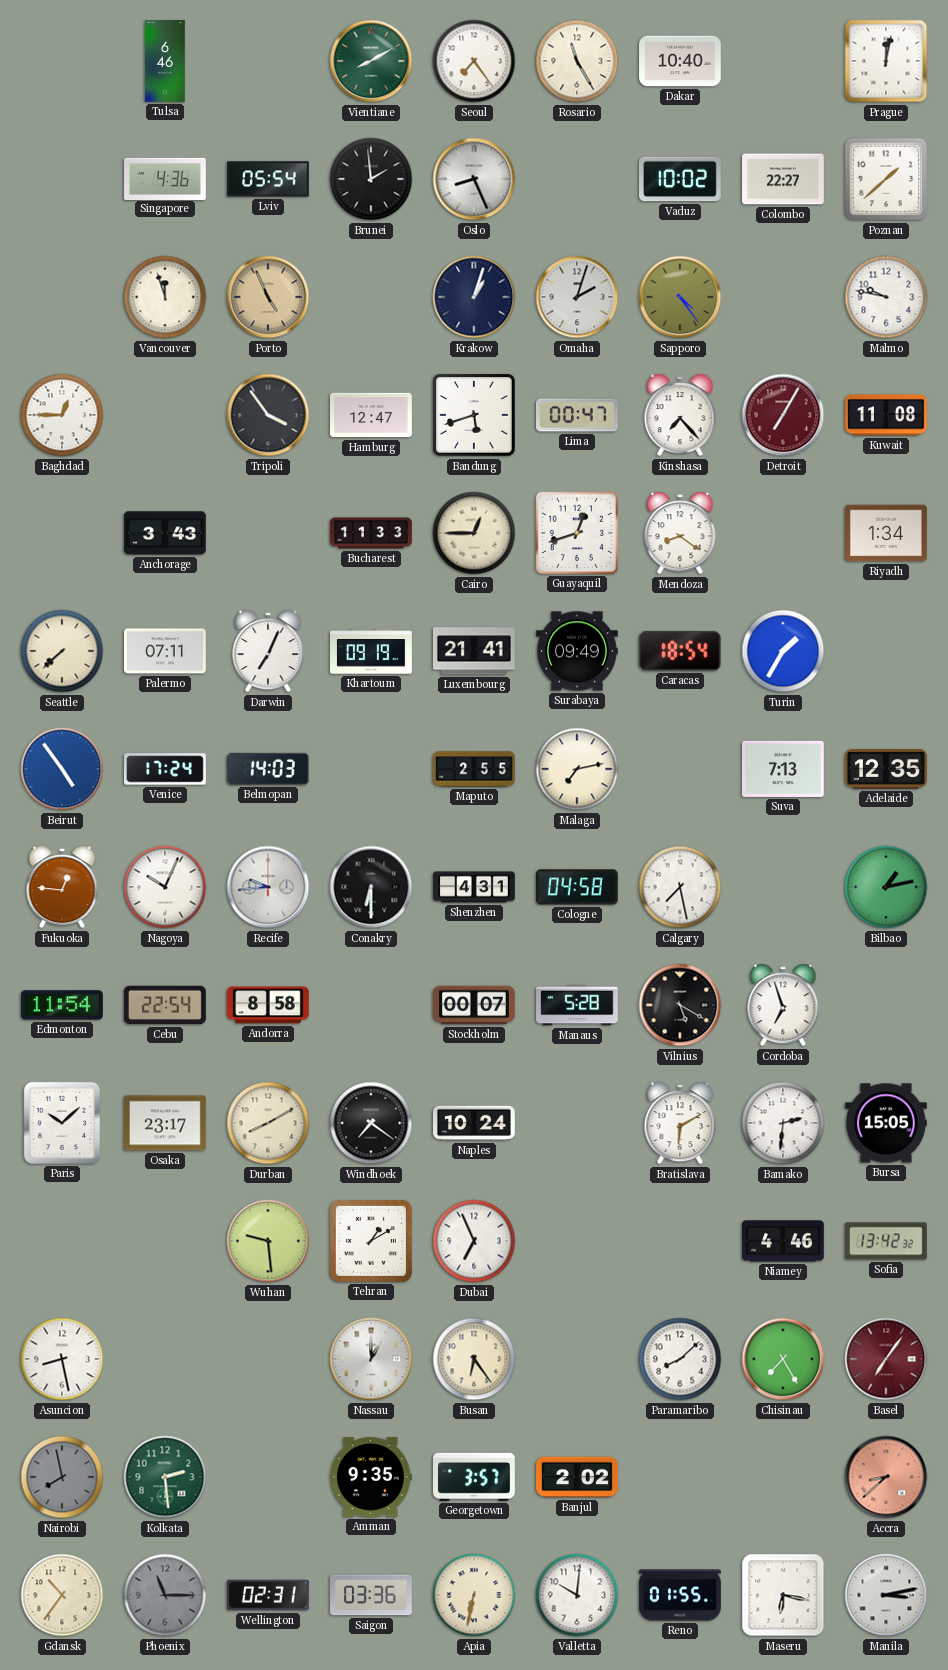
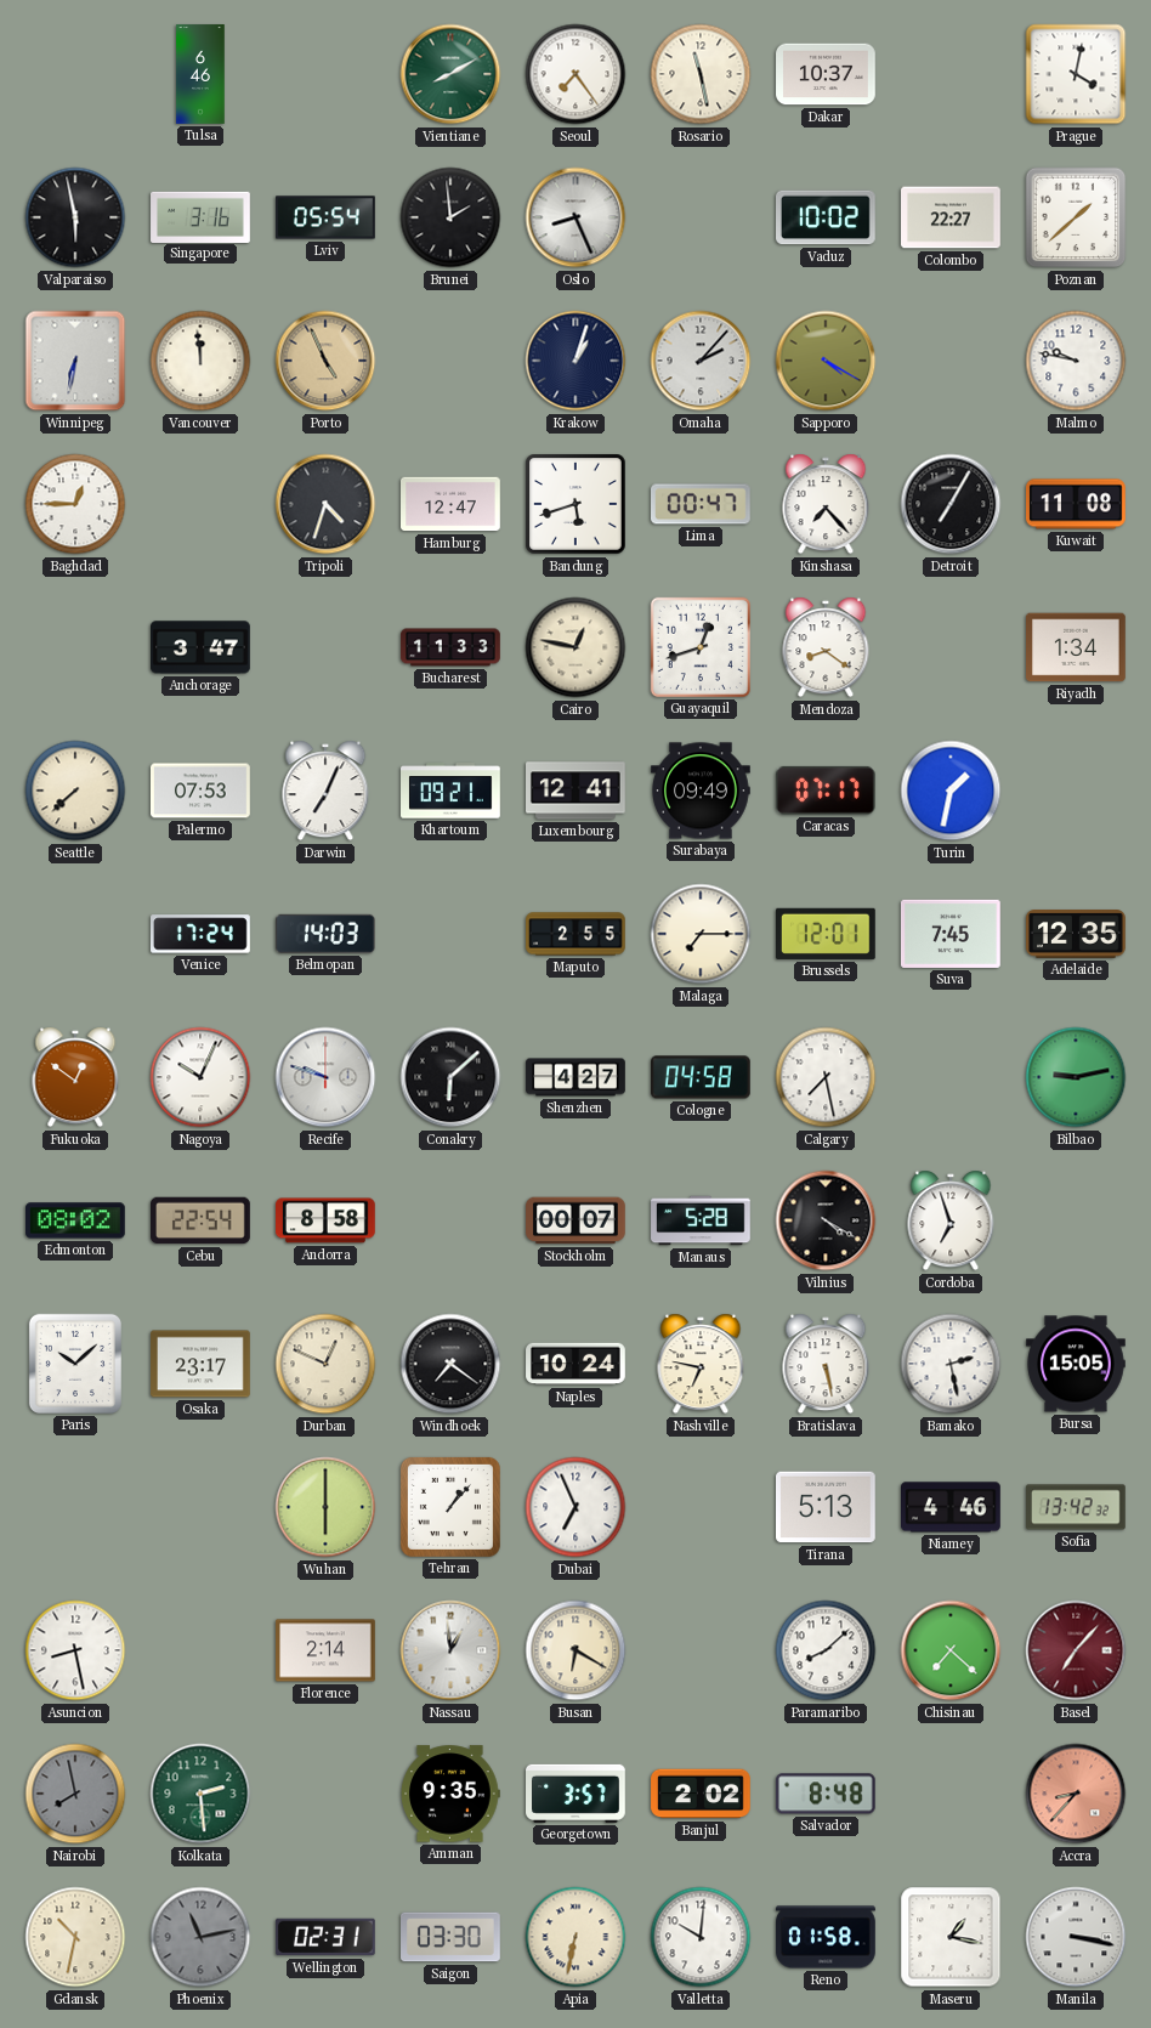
Rosario: 11:25 -> 11:28
Dakar: 10:40 -> 10:37
Prague: 12:02 -> 4:02
Valparaiso: none -> 5:58
Singapore: 4:36 -> 3:16
Winnipeg: none -> 6:32
Vancouver: 11:57 -> 11:59
Omaha: 2:03 -> 2:07
Sapporo: 4:24 -> 4:20
Tripoli: 3:54 -> 4:33
Detroit dial: burgundy -> black
Anchorage: 3:43 -> 3:47
Cairo: 12:45 -> 12:47
Palermo: 07:11 -> 07:53
Khartoum: 09:19 -> 09:21
Luxembourg: 21:41 -> 12:41
Caracas: 18:54 -> 07:17
Turin: 1:35 -> 1:32
Beirut: 4:54 -> none
Malaga: 7:13 -> 7:15
Brussels: none -> 12:01
Suva: 7:13 -> 7:45
Fukuoka: 12:46 -> 12:51
Recife: 9:44 -> 9:48
Conakry: 6:30 -> 6:08
Shenzhen: 4:31 -> 4:27
Bilbao: 1:13 -> 9:13
Edmonton: 11:54 -> 08:02
Vilnius: 5:20 -> 4:20
Durban: 8:10 -> 12:49
Nashville: none -> 6:47
Bratislava: 6:10 -> 5:28
Bamako: 2:31 -> 2:28
Wuhan: 9:29 -> 6:00
Tehran: 1:10 -> 1:07
Tirana: none -> 5:13
Florence: none -> 2:14
Nassau: 1:00 -> 12:59
Busan: 6:24 -> 6:20
Chisinau: 7:25 -> 7:22
Basel: 7:06 -> 7:07
Salvador: none -> 8:48
Accra: 8:38 -> 8:37
Gdansk: 10:36 -> 10:32
Phoenix: 11:15 -> 11:13
Saigon: 03:36 -> 03:30
Reno: 01:55 -> 01:58
Maseru: 6:17 -> 1:17
Manila: 3:13 -> 3:17
